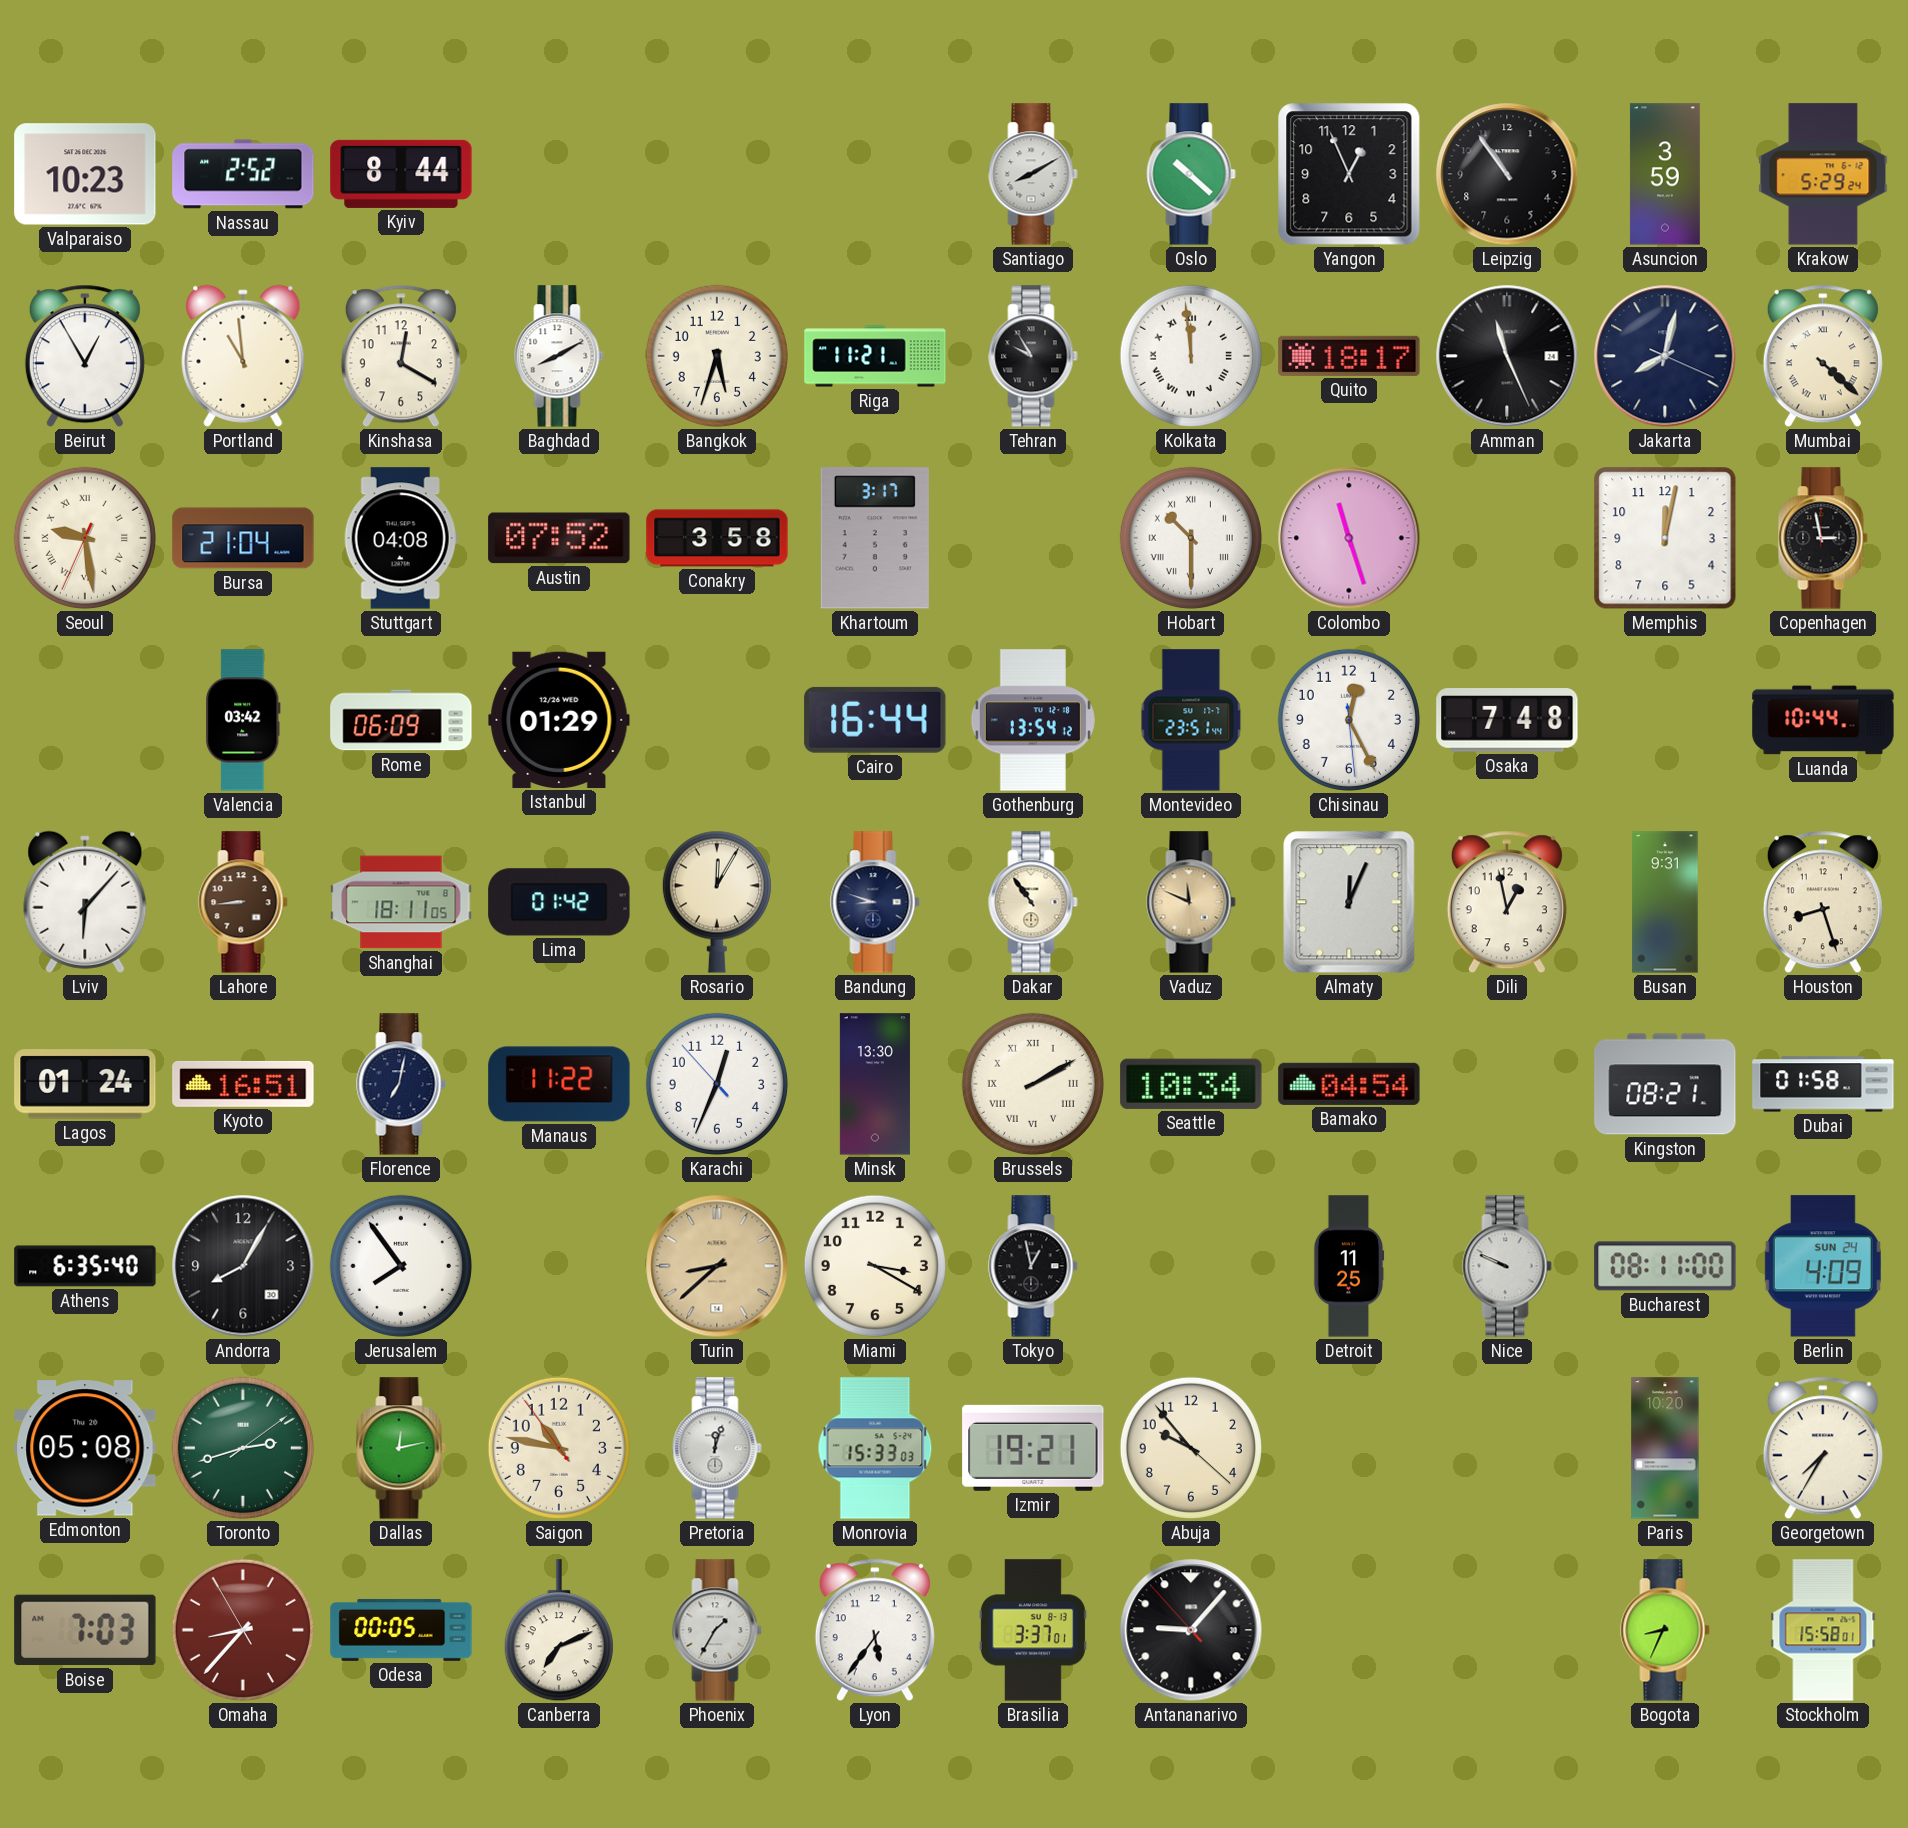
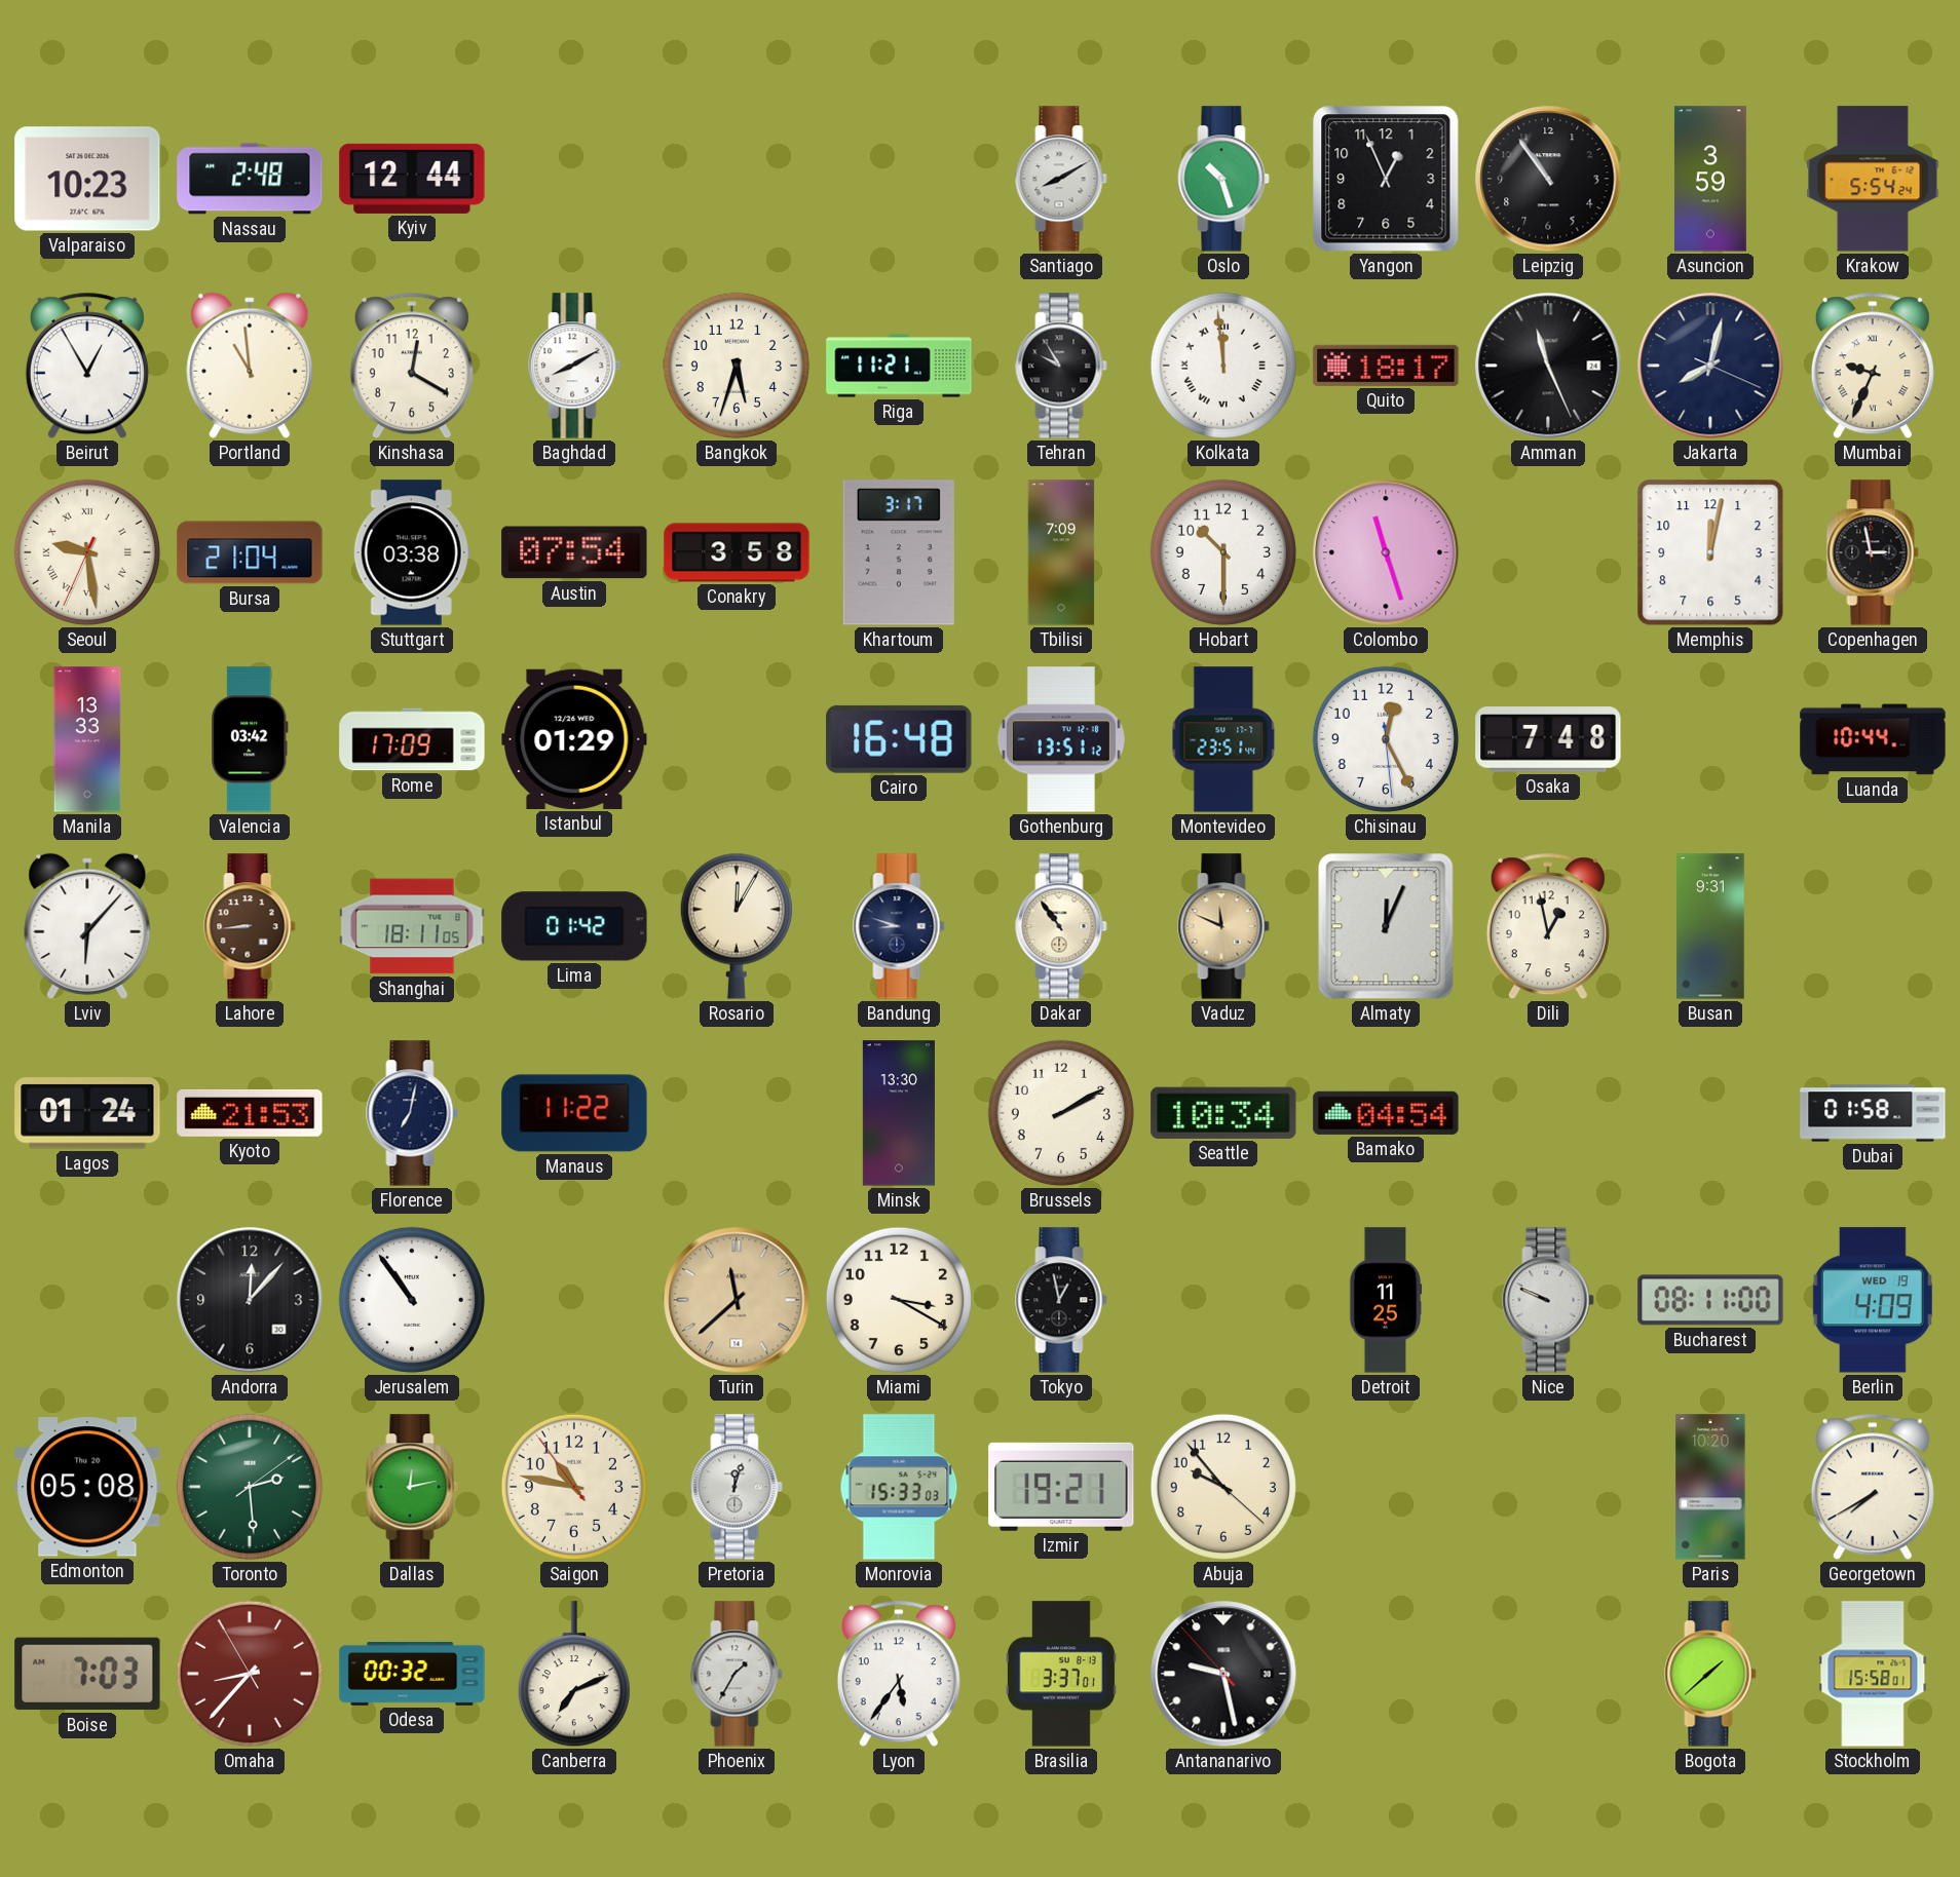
Nassau: 2:52 -> 2:48
Kyiv: 8:44 -> 12:44
Oslo: 10:22 -> 10:27
Krakow: 5:29 -> 5:54
Mumbai: 4:22 -> 9:34
Stuttgart: 04:08 -> 03:38
Austin: 07:52 -> 07:54
Tbilisi: none -> 7:09
Hobart numerals: Roman -> Arabic
Manila: none -> 13:33
Rome: 06:09 -> 17:09
Cairo: 16:44 -> 16:48
Gothenburg: 13:54 -> 13:51
Houston: 8:27 -> none
Kyoto: 16:51 -> 21:53
Karachi: 12:33 -> none
Brussels numerals: Roman -> Arabic
Kingston: 08:21 -> none
Athens: 6:35 -> none
Andorra: 8:05 -> 12:07
Jerusalem: 7:54 -> 10:54
Turin: 8:38 -> 11:38
Berlin date: SUN 24 -> WED 19
Toronto: 2:42 -> 2:29
Georgetown: 7:35 -> 7:40
Odesa: 00:05 -> 00:32
Antananarivo: 9:06 -> 9:27
Bogota: 8:34 -> 1:38
